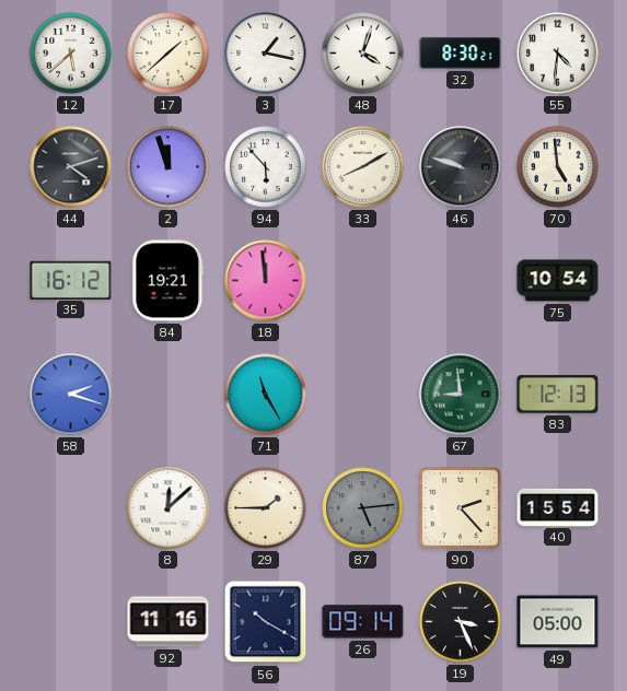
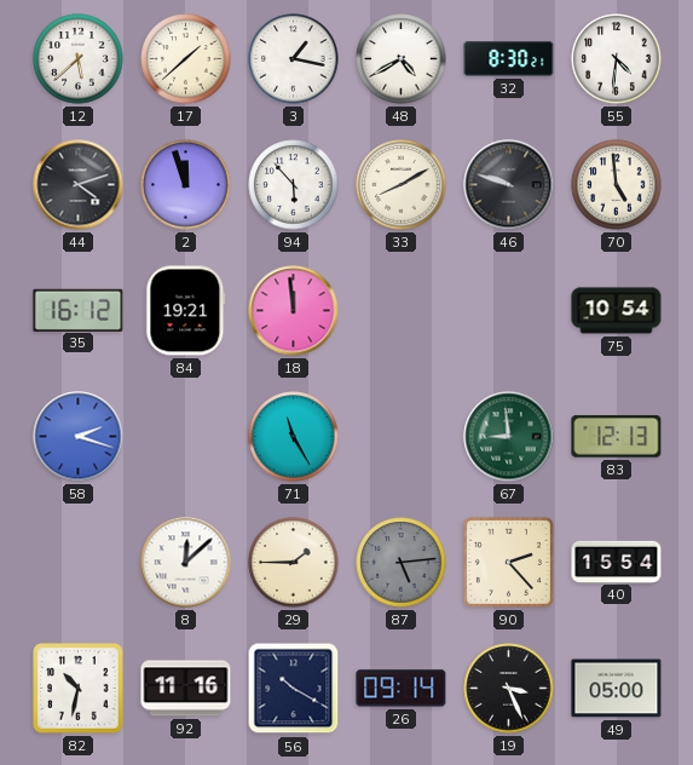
48: 4:03 -> 4:40
82: none -> 10:32
